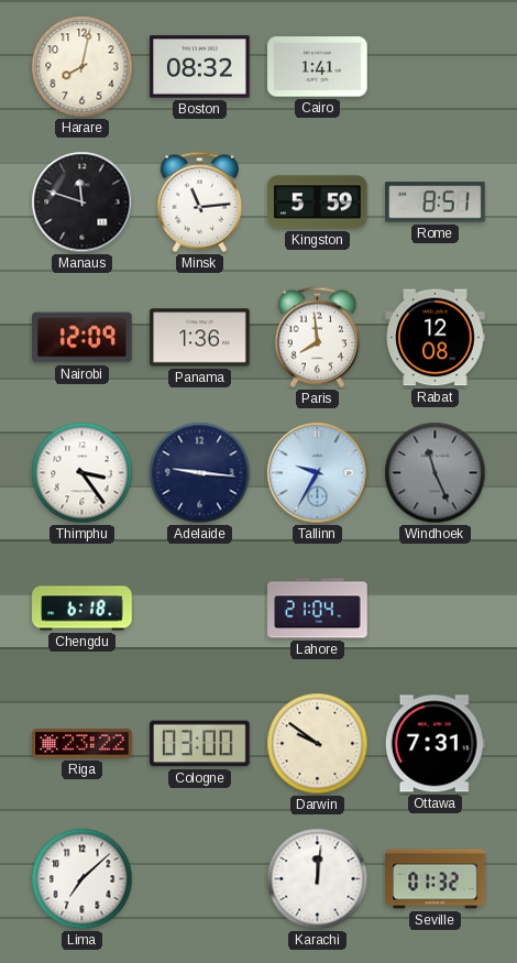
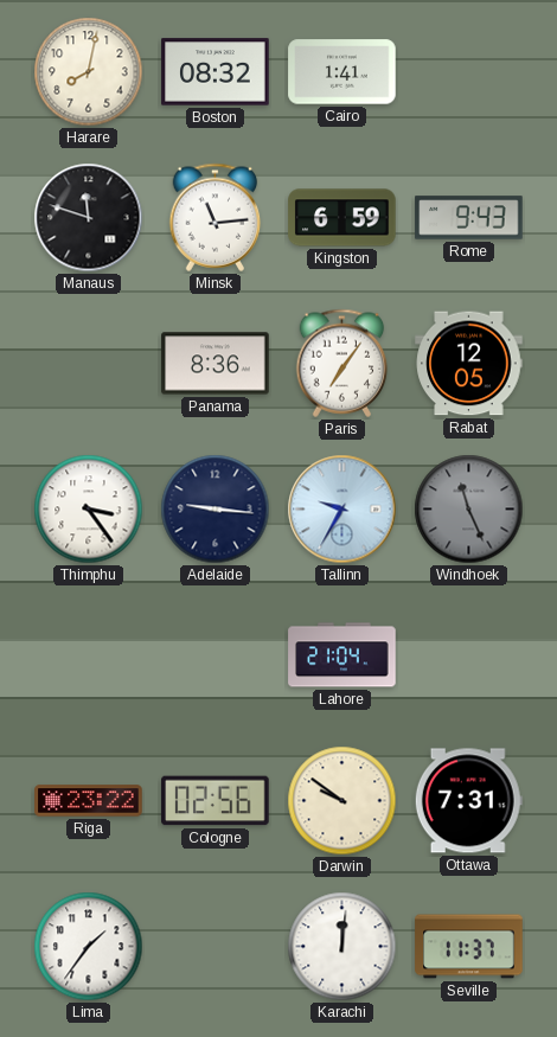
Kingston: 5:59 -> 6:59
Rome: 8:51 -> 9:43
Nairobi: 12:09 -> none
Panama: 1:36 -> 8:36
Paris: 7:59 -> 7:06
Rabat: 12:08 -> 12:05
Chengdu: 6:18 -> none
Cologne: 03:00 -> 02:56
Lima: 7:08 -> 1:36
Seville: 01:32 -> 11:37
